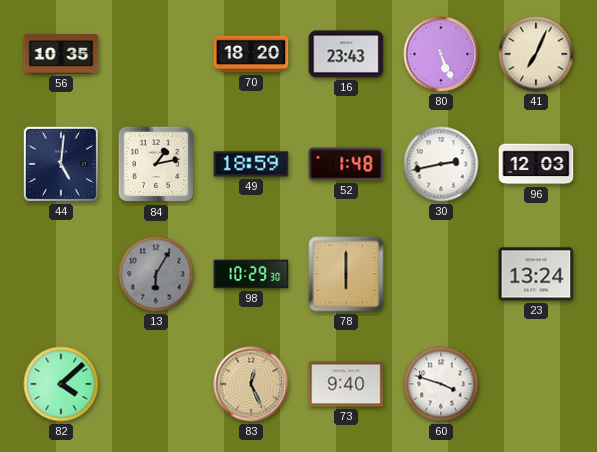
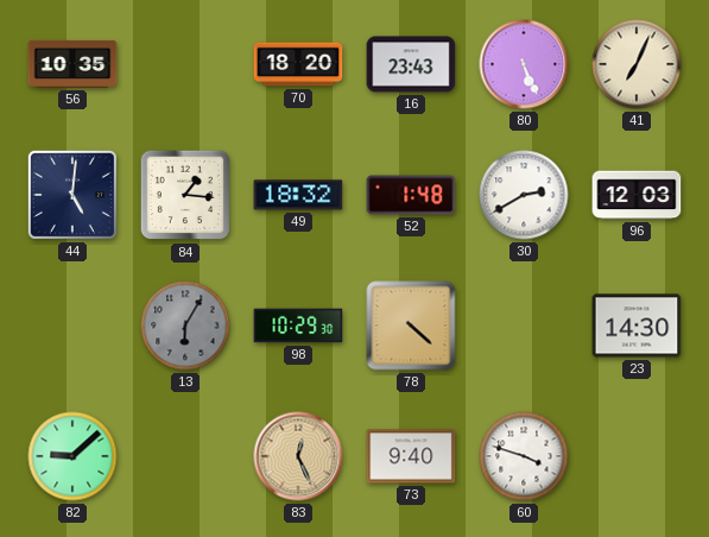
84: 1:13 -> 1:16
49: 18:59 -> 18:32
30: 2:43 -> 2:40
78: 6:00 -> 4:22
23: 13:24 -> 14:30
82: 4:08 -> 9:08
